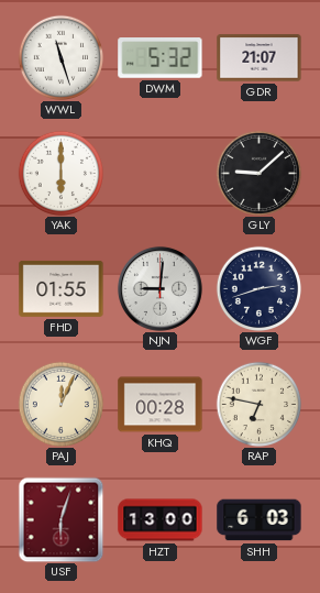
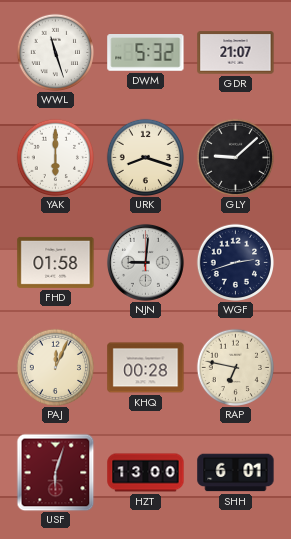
URK: none -> 8:18
FHD: 01:55 -> 01:58
SHH: 6:03 -> 6:01
